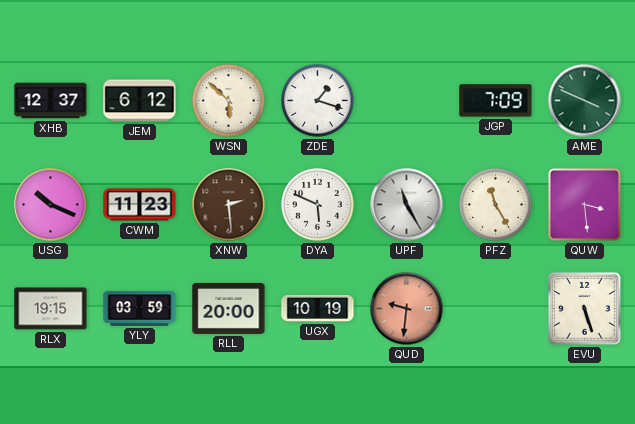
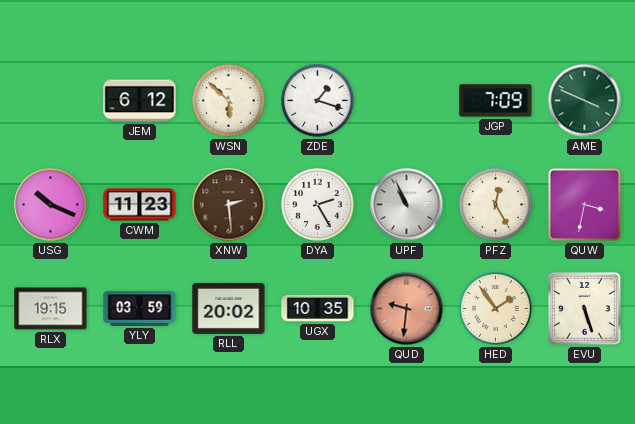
XHB: 12:37 -> none
DYA: 5:49 -> 2:25
UPF: 11:25 -> 10:56
PFZ: 11:25 -> 12:25
QUW: 3:29 -> 3:32
RLL: 20:00 -> 20:02
UGX: 10:19 -> 10:35
HED: none -> 1:54
